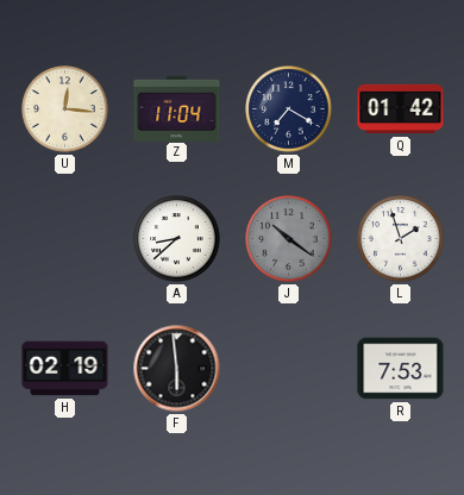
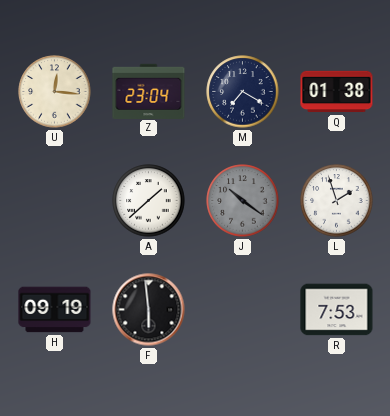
Z: 11:04 -> 23:04
Q: 01:42 -> 01:38
A: 8:38 -> 1:38
H: 02:19 -> 09:19
